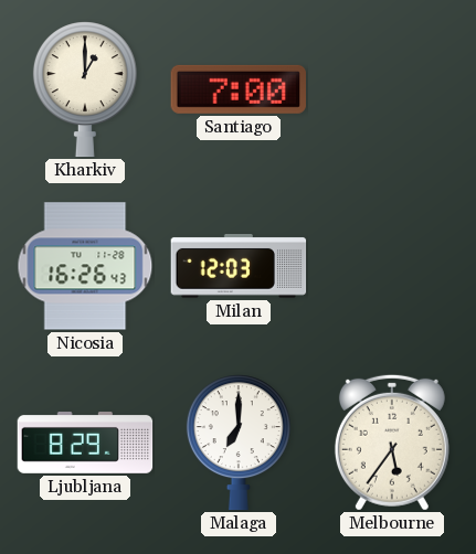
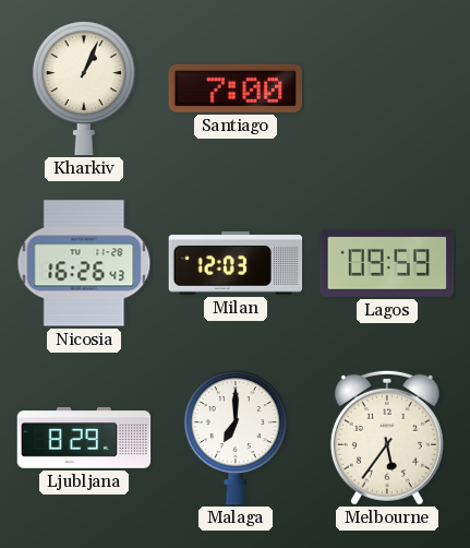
Kharkiv: 1:00 -> 1:04
Lagos: none -> 09:59
